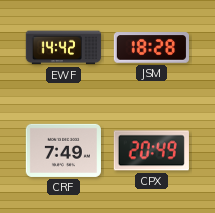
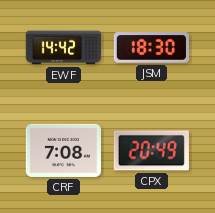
JSM: 18:28 -> 18:30
CRF: 7:49 -> 7:08
